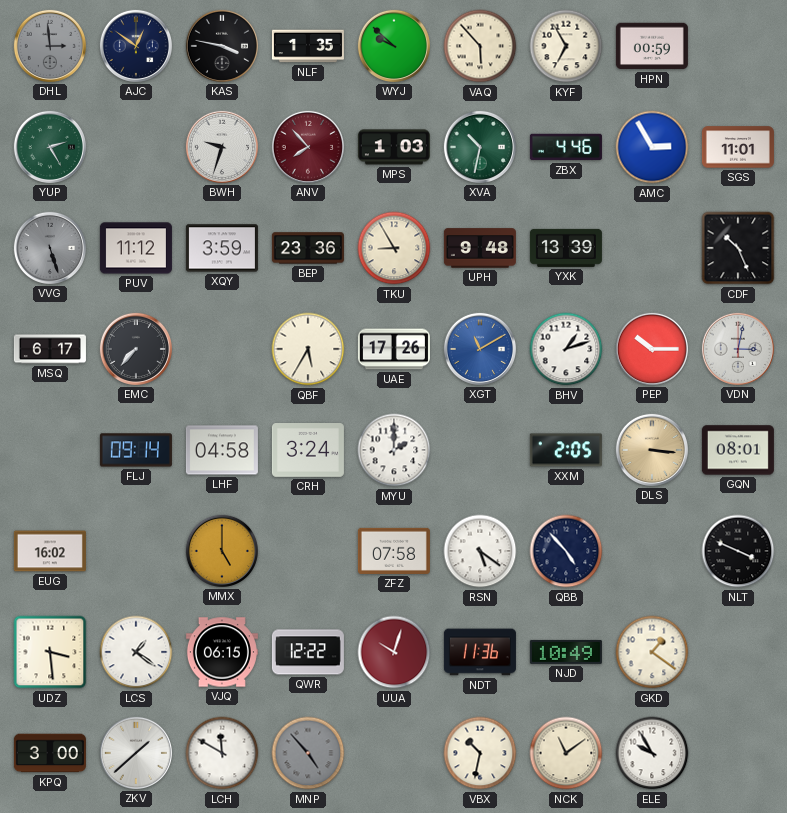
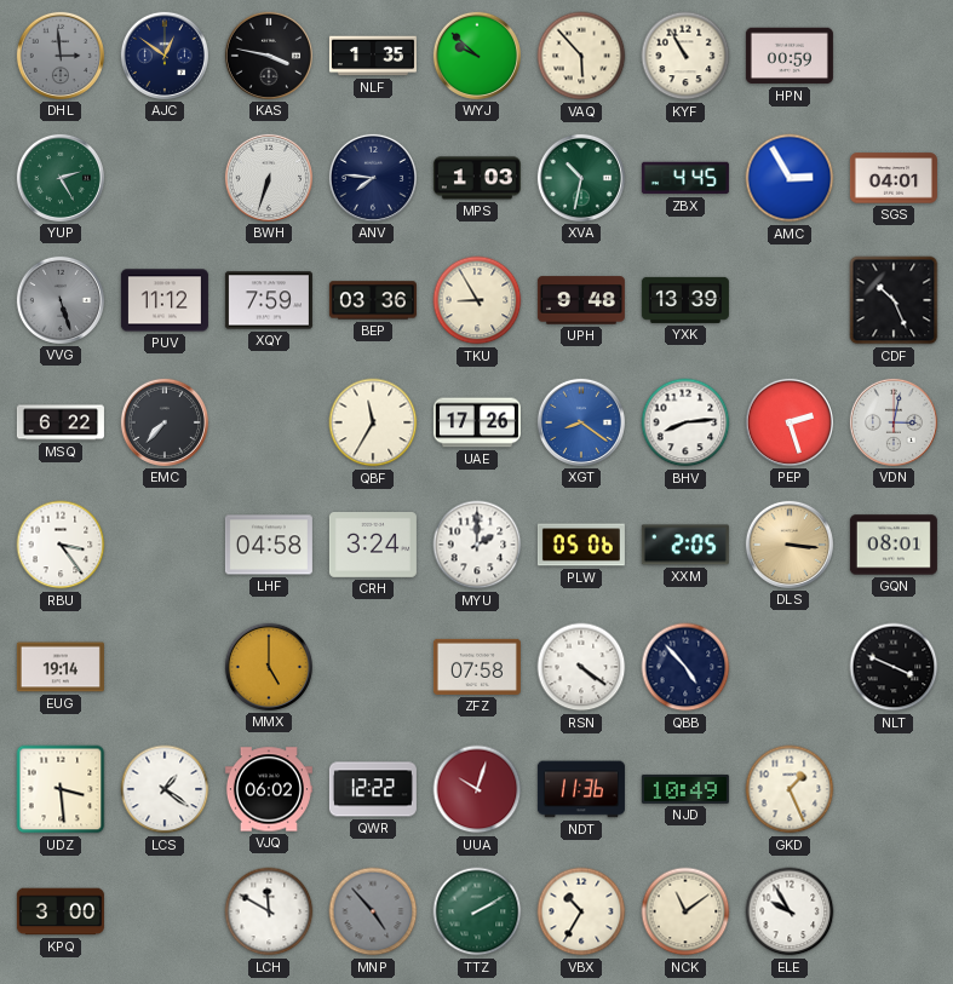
KYF: 6:55 -> 10:55
BWH: 9:33 -> 6:33
ANV: 7:53 -> 7:46
ANV dial: burgundy -> navy
ZBX: 4:46 -> 4:45
SGS: 11:01 -> 04:01
XQY: 3:59 -> 7:59
BEP: 23:36 -> 03:36
MSQ: 6:17 -> 6:22
QBF: 5:35 -> 11:35
XGT: 11:10 -> 8:21
BHV: 1:12 -> 8:14
PEP: 10:15 -> 2:27
RBU: none -> 3:24
FLJ: 09:14 -> none
PLW: none -> 05:06
EUG: 16:02 -> 19:14
RSN: 5:21 -> 4:21
VJQ: 06:15 -> 06:02
GKD: 1:21 -> 1:26
ZKV: 1:38 -> none
TTZ: none -> 2:10
VBX: 10:32 -> 10:35
